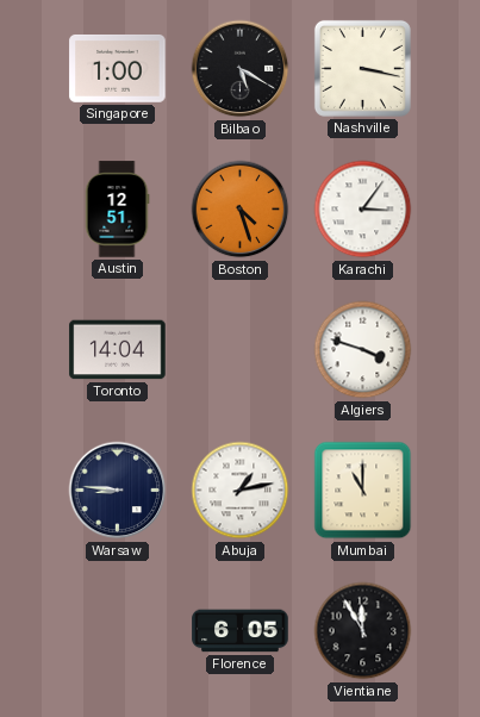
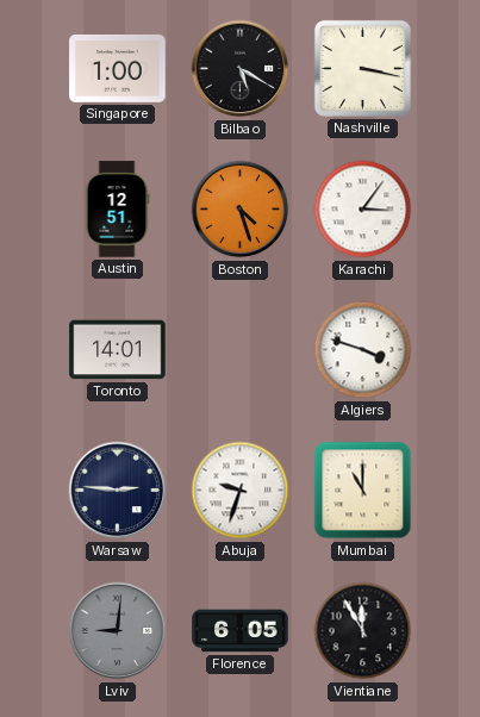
Toronto: 14:04 -> 14:01
Warsaw: 8:46 -> 2:46
Abuja: 1:13 -> 9:33
Lviv: none -> 9:01
